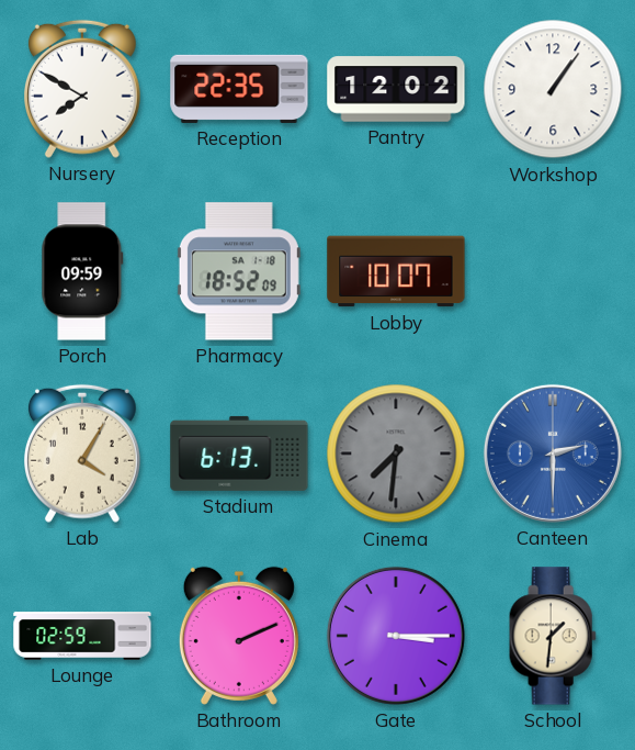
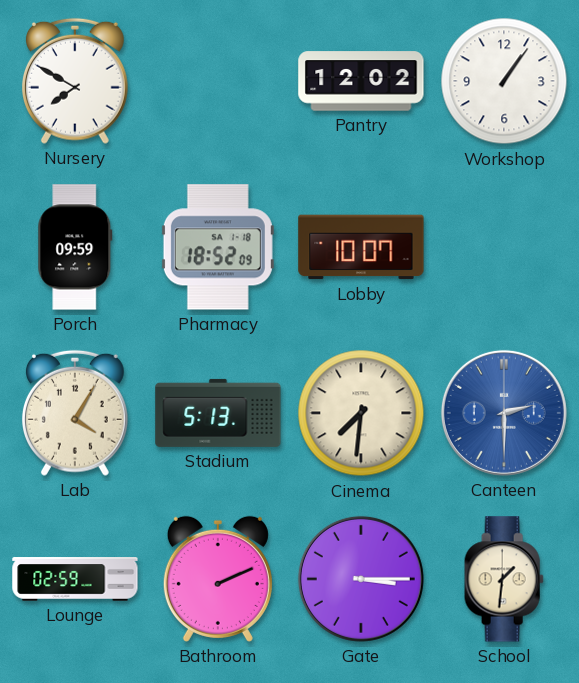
Reception: 22:35 -> none
Stadium: 6:13 -> 5:13
Cinema dial: grey -> cream
